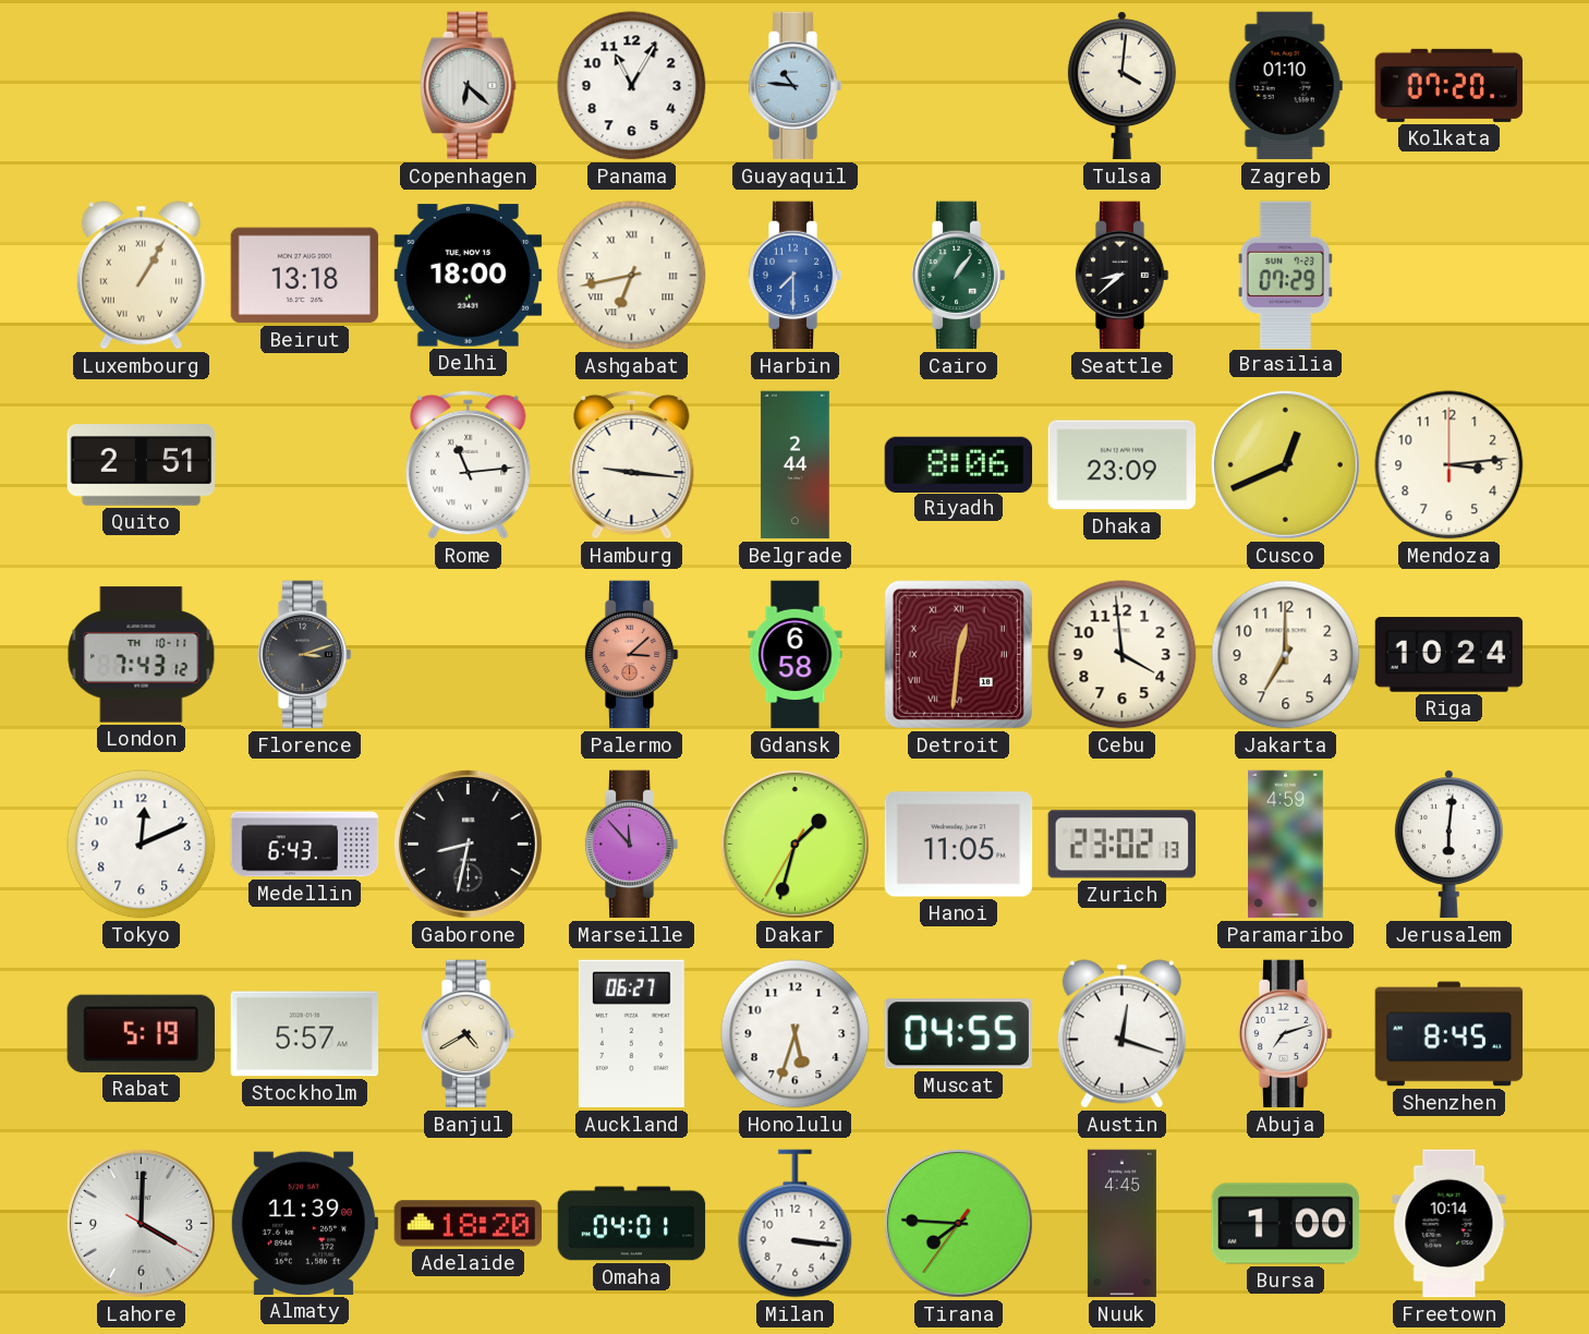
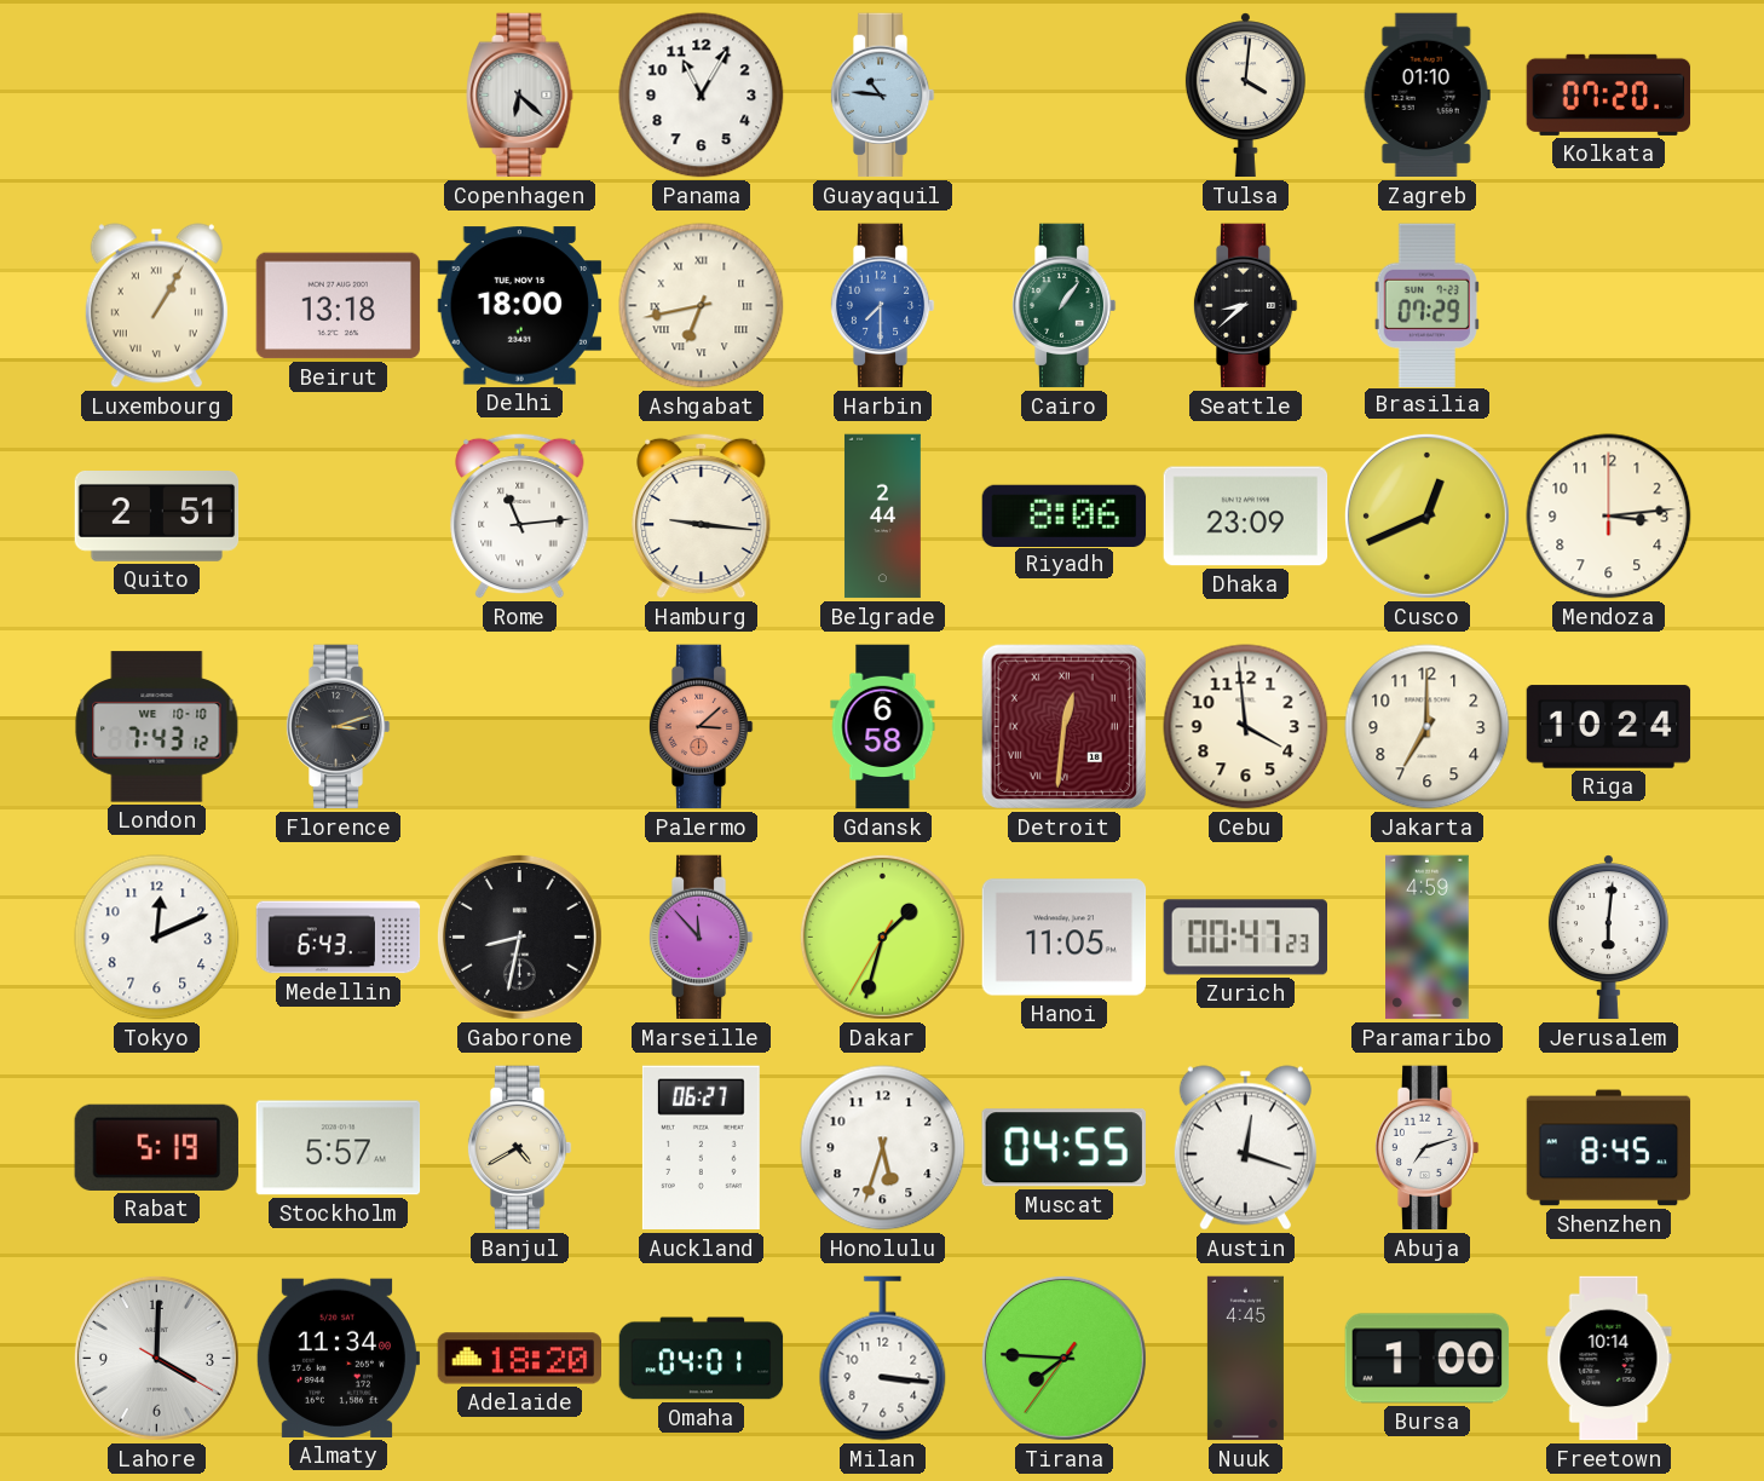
London date: TH 10-11 -> WE 10-10
Zurich: 23:02 -> 00:47
Almaty: 11:39 -> 11:34
